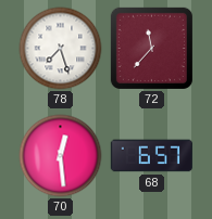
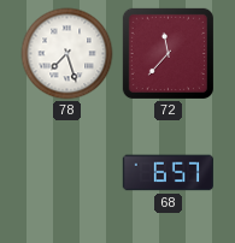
70: 12:29 -> none
